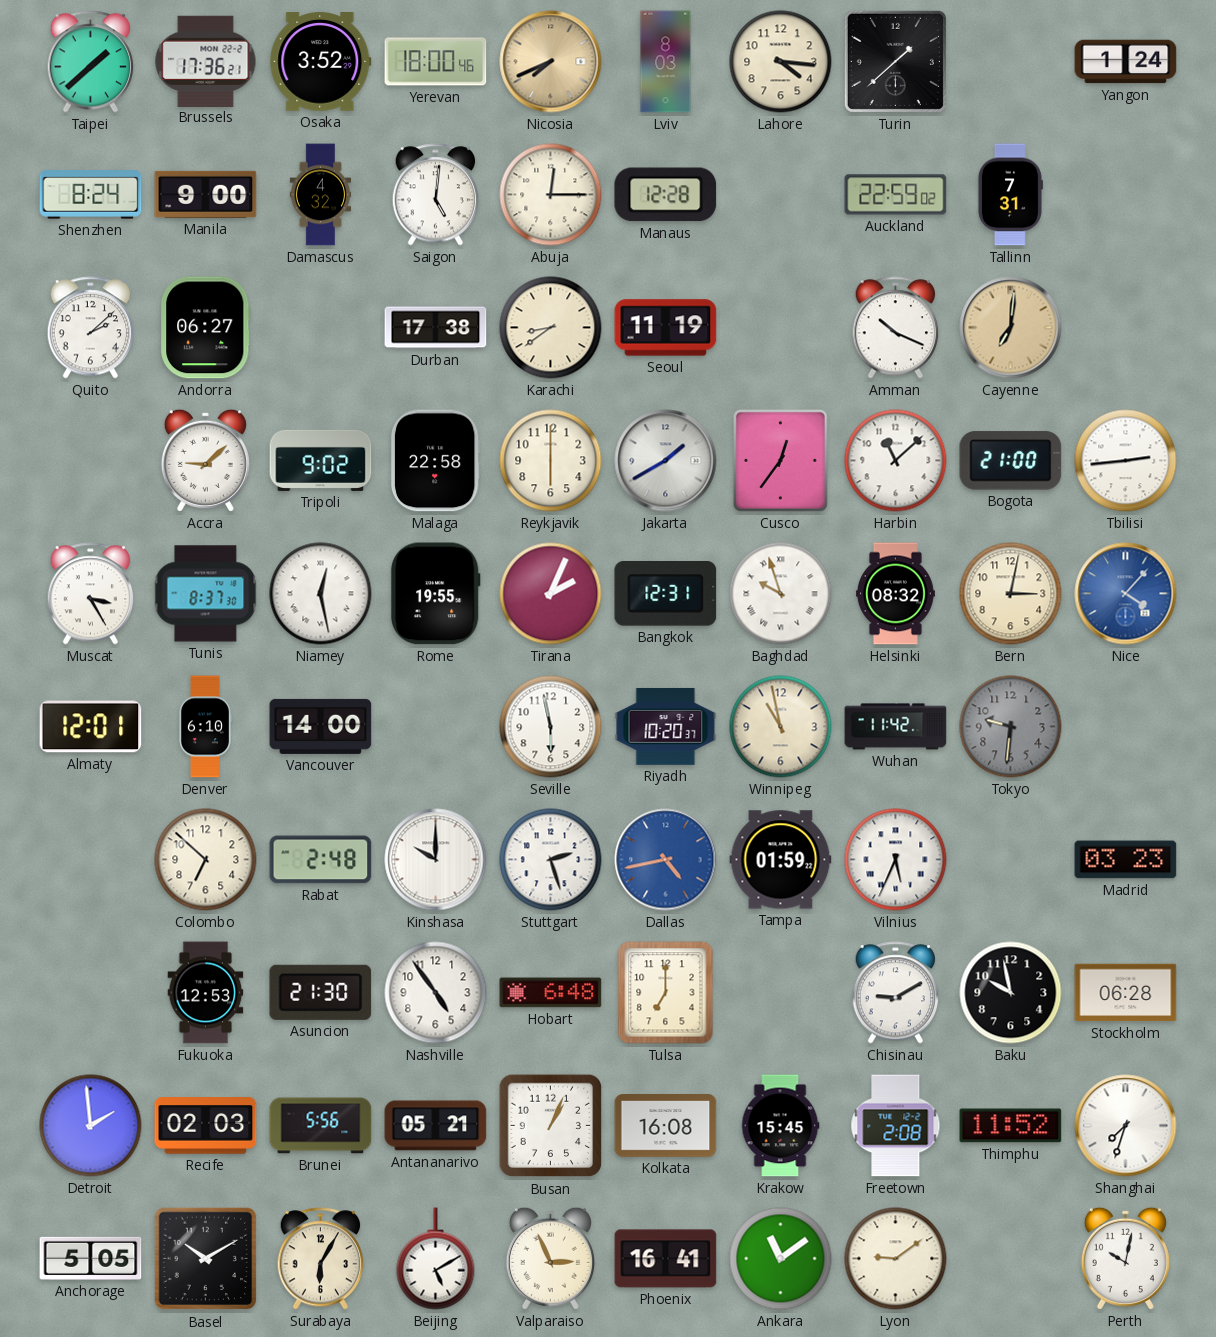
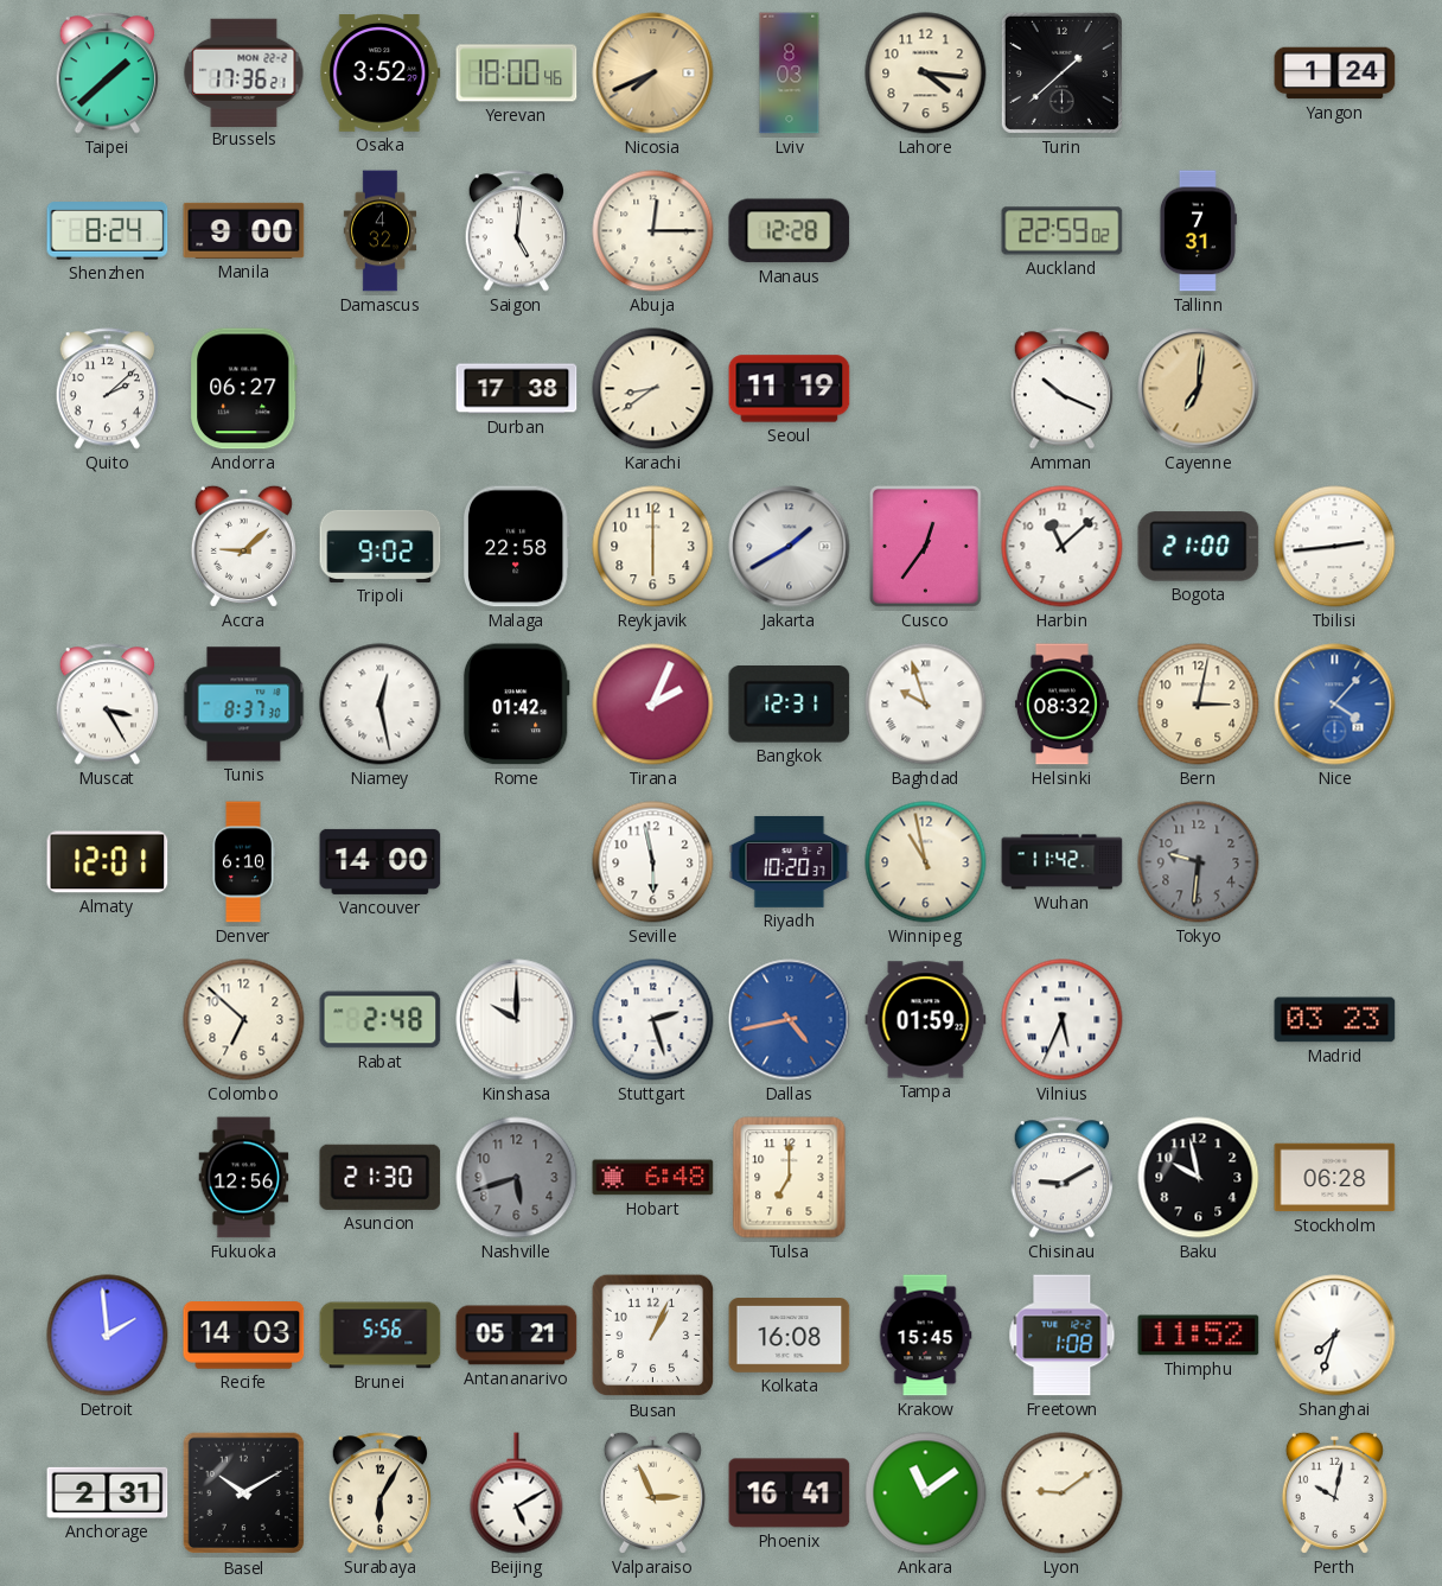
Rome: 19:55 -> 01:42
Fukuoka: 12:53 -> 12:56
Nashville: 4:54 -> 5:42
Nashville dial: white -> grey
Recife: 02:03 -> 14:03
Freetown: 2:08 -> 1:08
Anchorage: 5:05 -> 2:31
